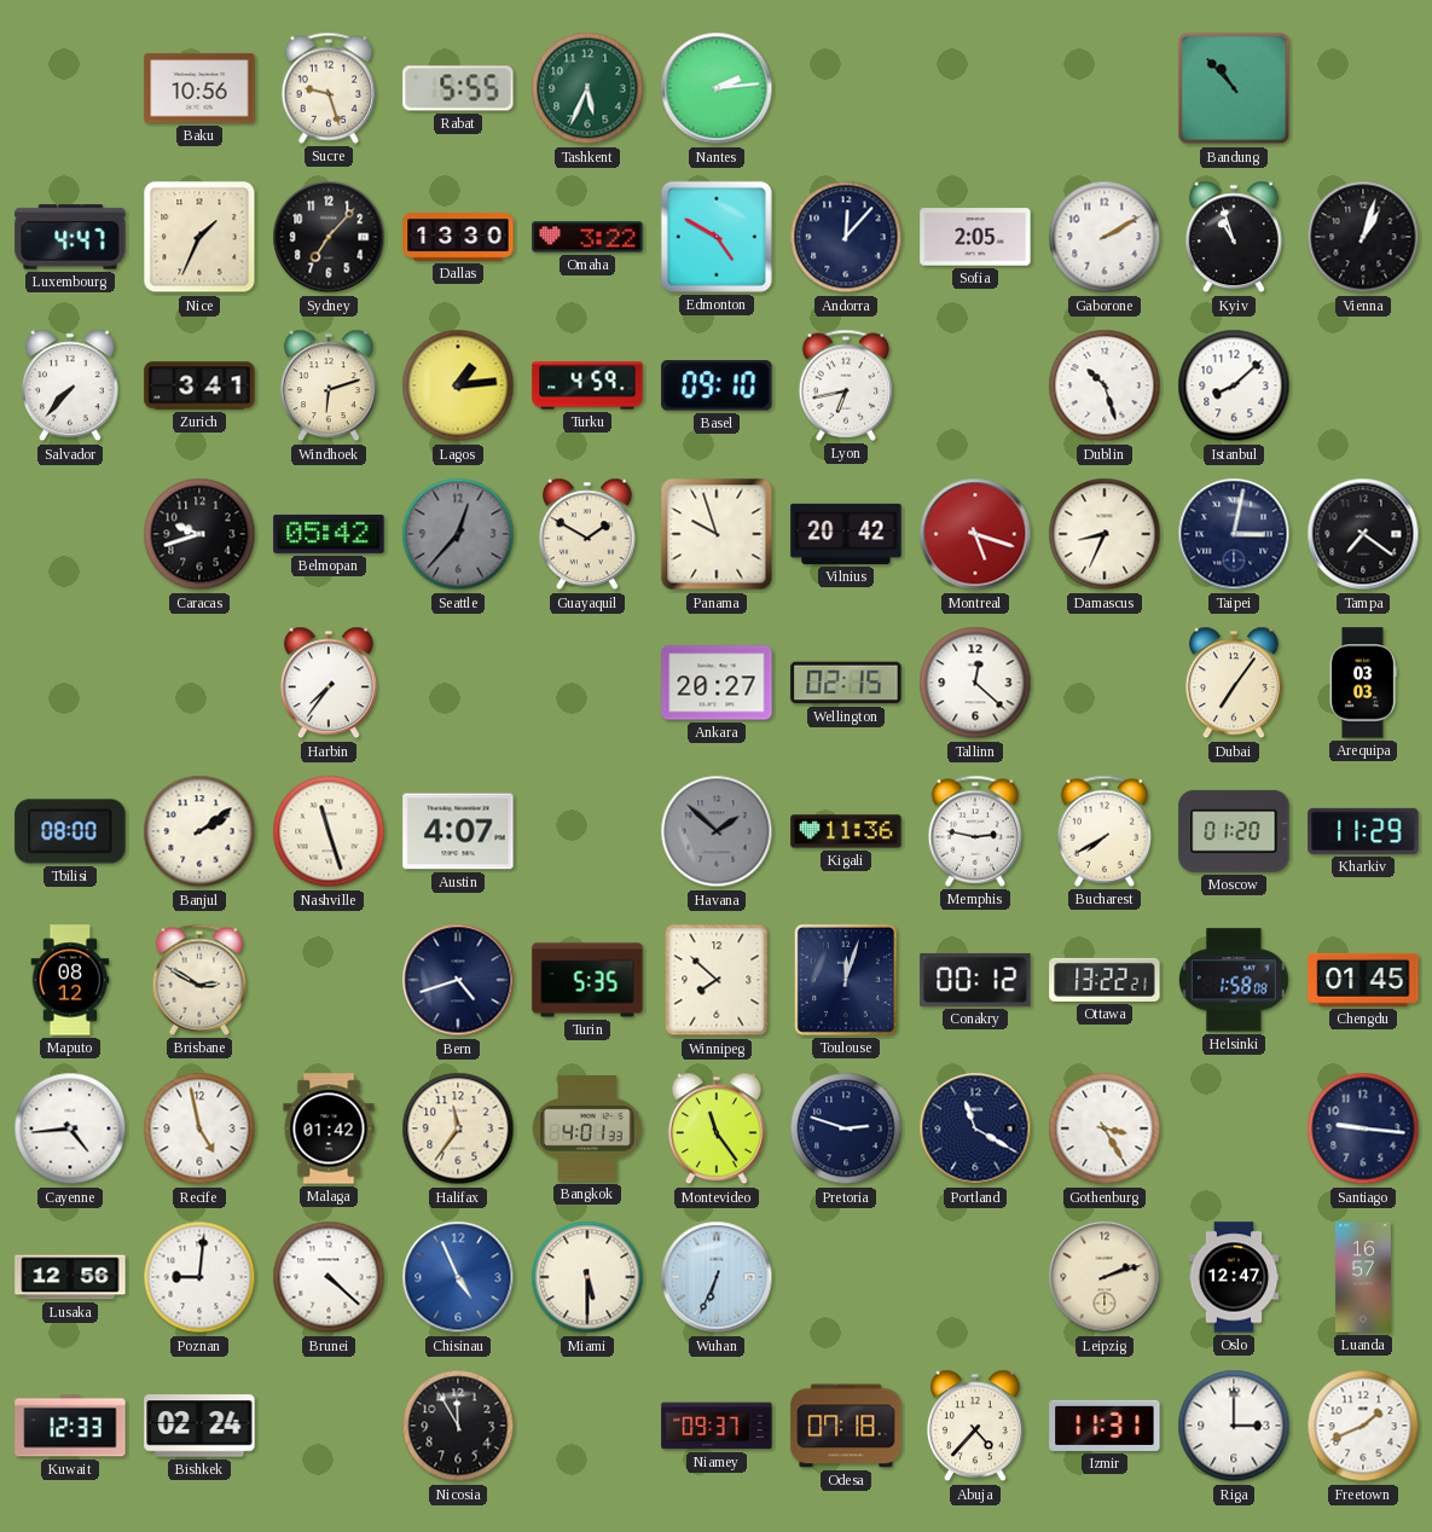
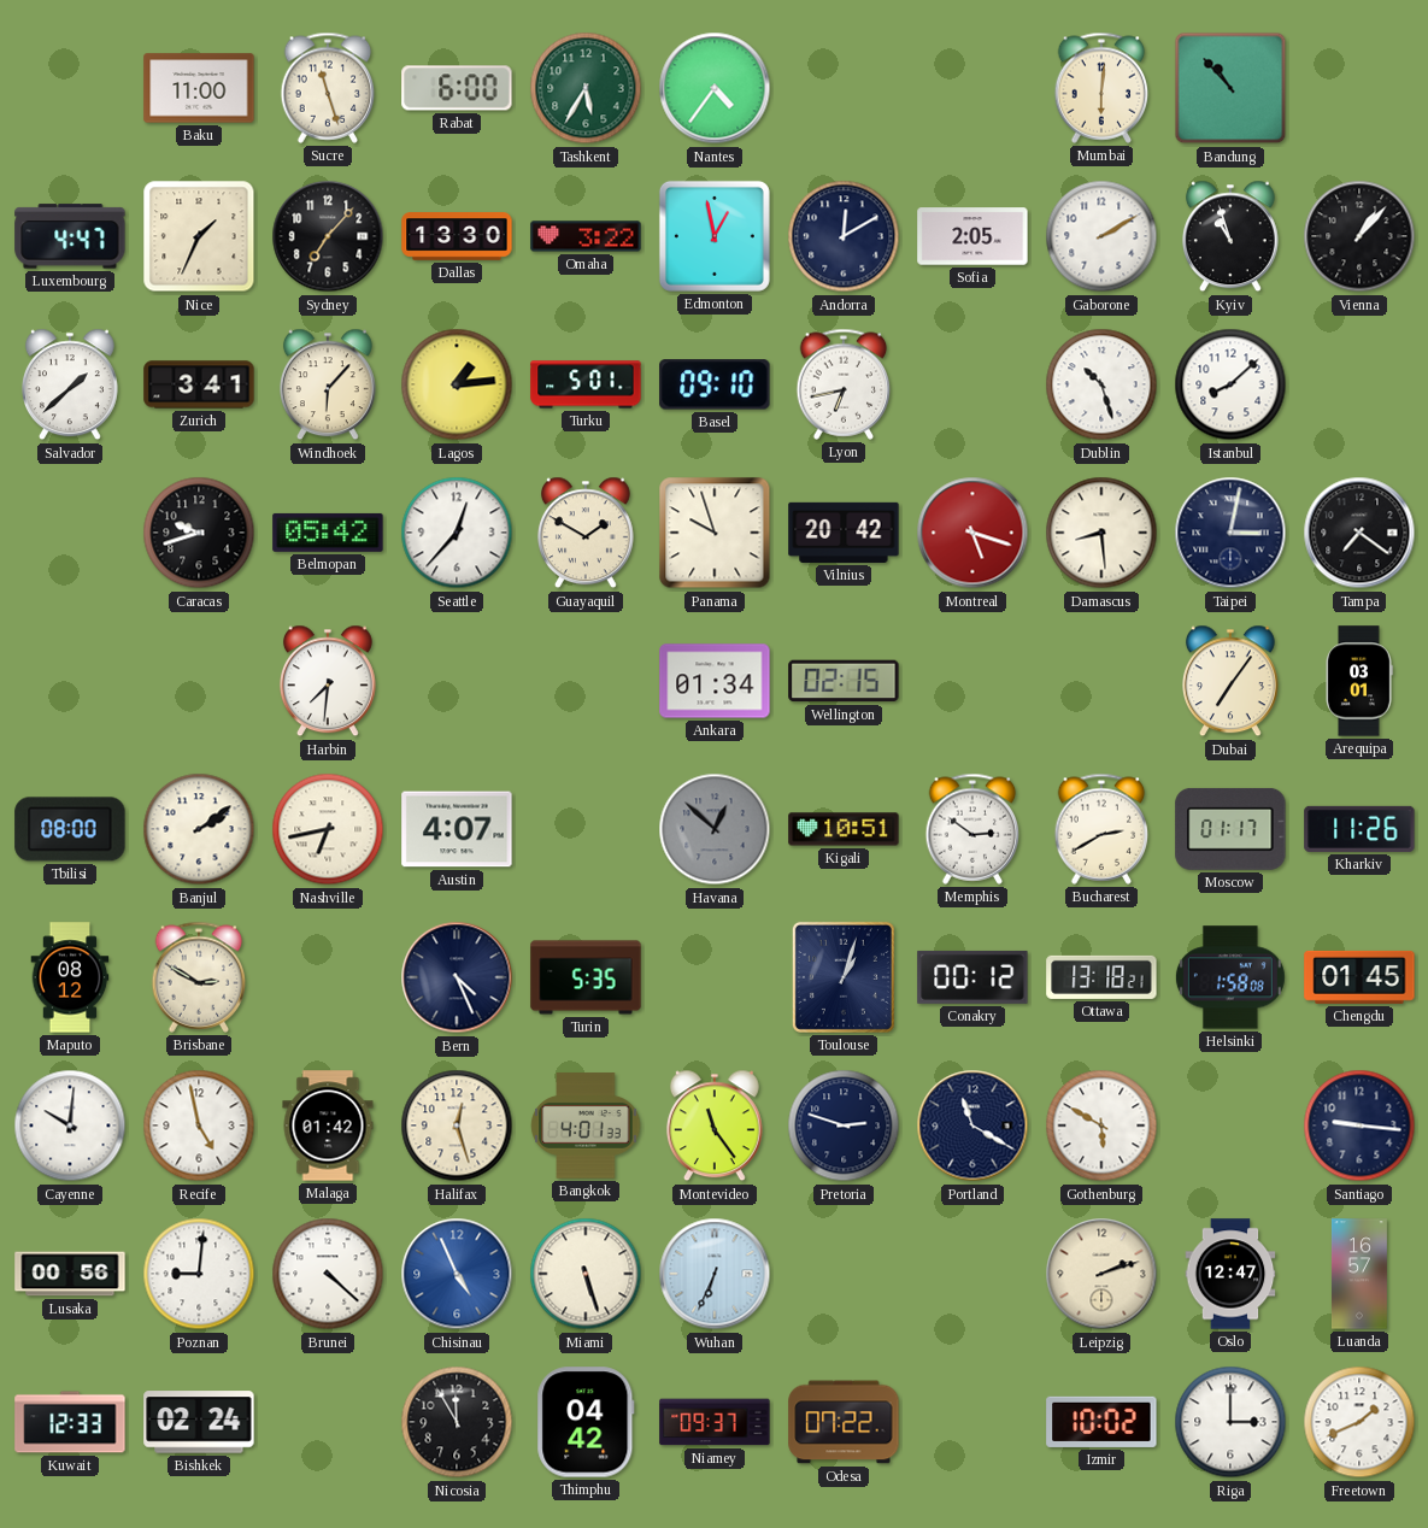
Baku: 10:56 -> 11:00
Sucre: 9:27 -> 11:27
Rabat: 5:55 -> 6:00
Tashkent: 5:34 -> 5:35
Nantes: 2:14 -> 4:36
Mumbai: none -> 6:01
Edmonton: 4:50 -> 12:58
Andorra: 12:07 -> 12:10
Vienna: 1:03 -> 1:07
Salvador: 7:37 -> 1:38
Windhoek: 6:12 -> 6:07
Turku: 4:59 -> 5:01
Seattle dial: grey -> white
Damascus: 8:34 -> 8:29
Harbin: 7:36 -> 7:31
Ankara: 20:27 -> 01:34
Tallinn: 12:22 -> none
Arequipa: 03:03 -> 03:01
Nashville: 11:27 -> 6:43
Havana: 1:52 -> 12:52
Kigali: 11:36 -> 10:51
Memphis: 2:47 -> 2:51
Bucharest: 7:40 -> 2:40
Moscow: 01:20 -> 01:17
Kharkiv: 11:29 -> 11:26
Bern: 4:42 -> 4:26
Winnipeg: 7:52 -> none
Toulouse: 12:03 -> 1:03
Ottawa: 13:22 -> 13:18
Cayenne: 4:44 -> 10:01
Halifax: 11:36 -> 12:27
Gothenburg: 3:25 -> 5:50
Lusaka: 12:56 -> 00:56
Miami: 5:30 -> 5:27
Thimphu: none -> 04:42
Odesa: 07:18 -> 07:22
Abuja: 4:37 -> none
Izmir: 11:31 -> 10:02
